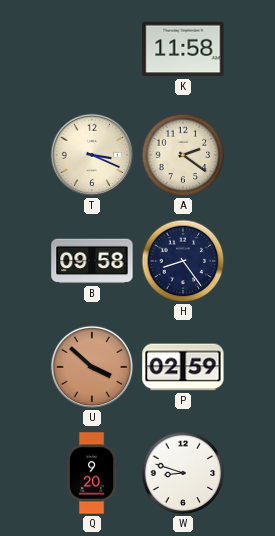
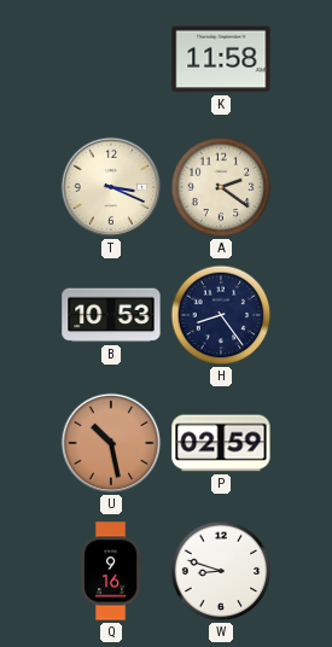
B: 09:58 -> 10:53
U: 3:52 -> 10:28
Q: 9:20 -> 9:16
